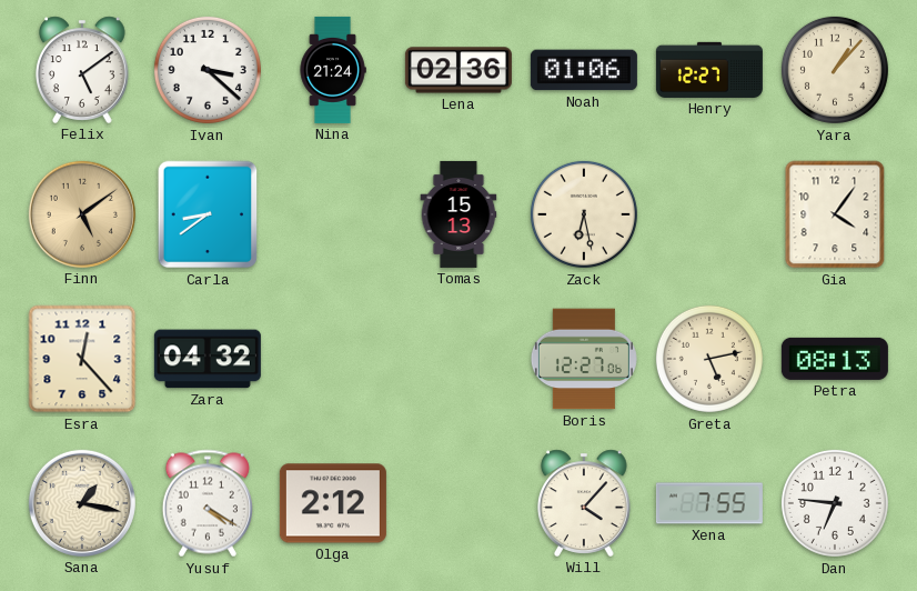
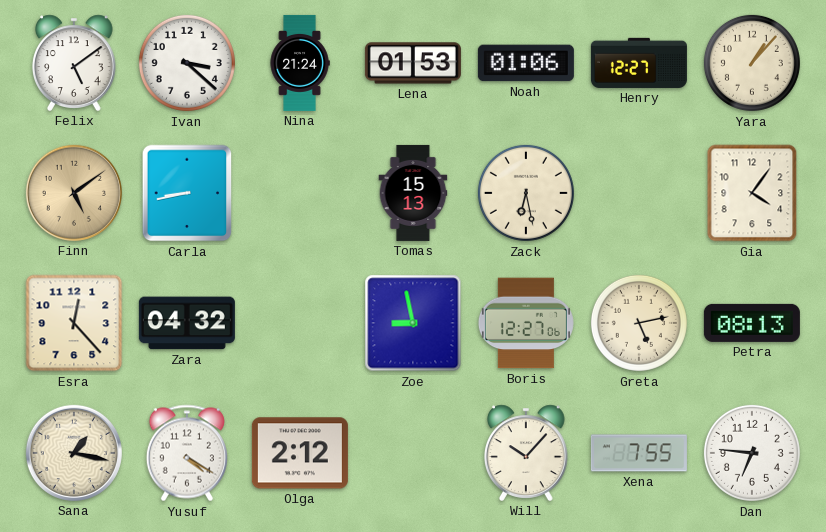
Lena: 02:36 -> 01:53
Carla: 8:39 -> 8:43
Zoe: none -> 8:58
Will: 4:07 -> 10:07
